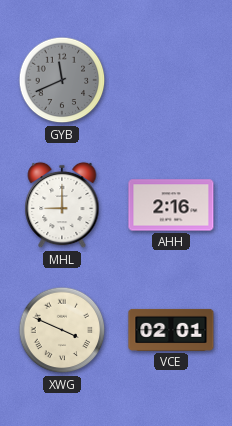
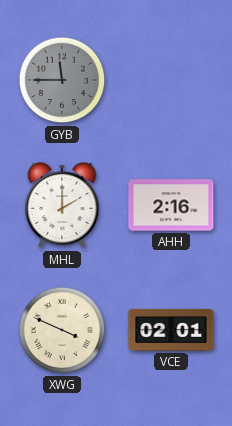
GYB: 11:41 -> 11:45
MHL: 9:00 -> 2:00
